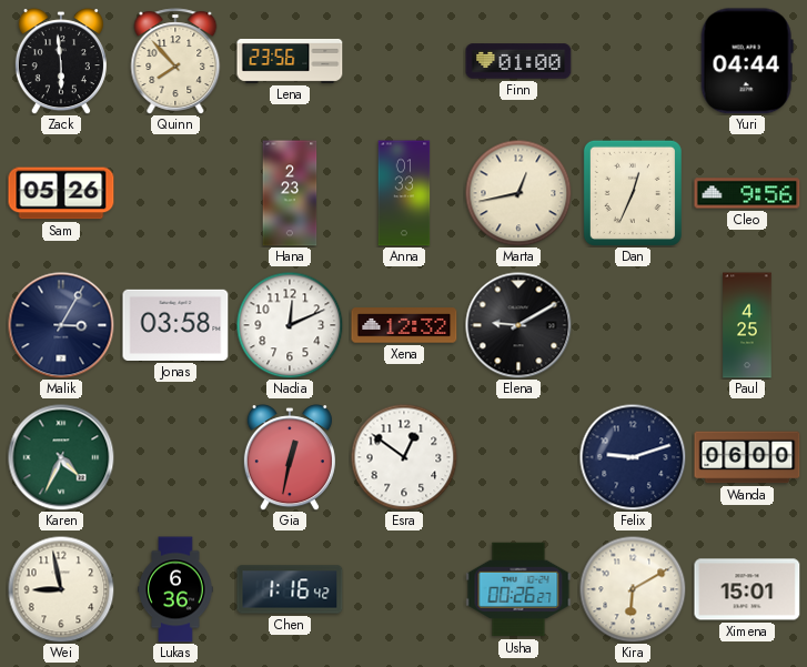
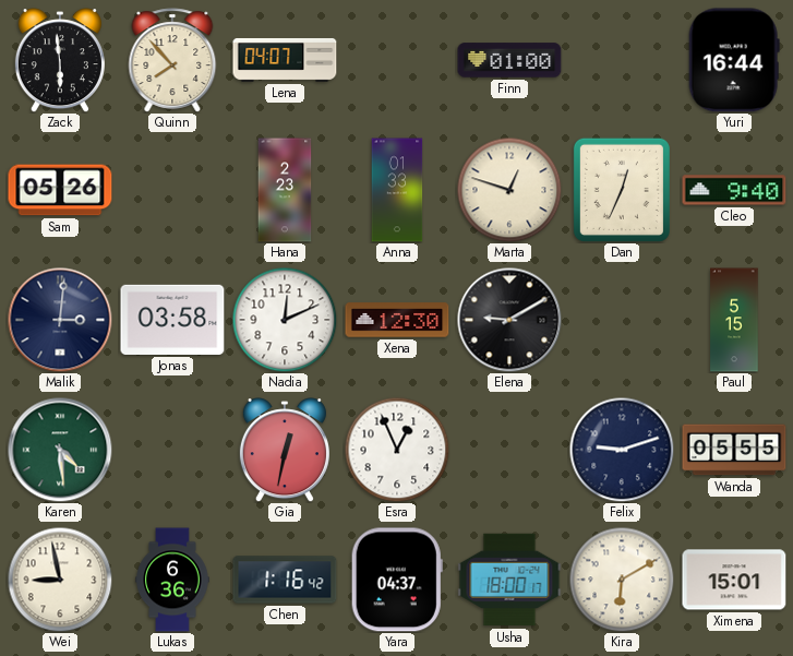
Lena: 23:56 -> 04:07
Yuri: 04:44 -> 16:44
Marta: 12:43 -> 12:48
Cleo: 9:56 -> 9:40
Malik: 3:05 -> 3:01
Xena: 12:32 -> 12:30
Paul: 4:25 -> 5:15
Karen: 4:34 -> 4:29
Esra: 12:51 -> 12:56
Wanda: 06:00 -> 05:55
Yara: none -> 04:37
Usha: 00:26 -> 18:00
